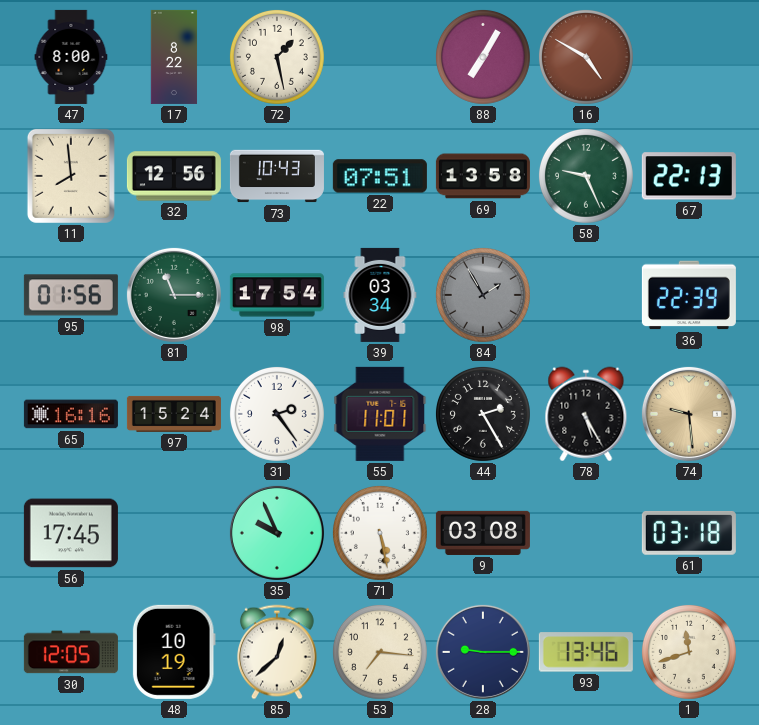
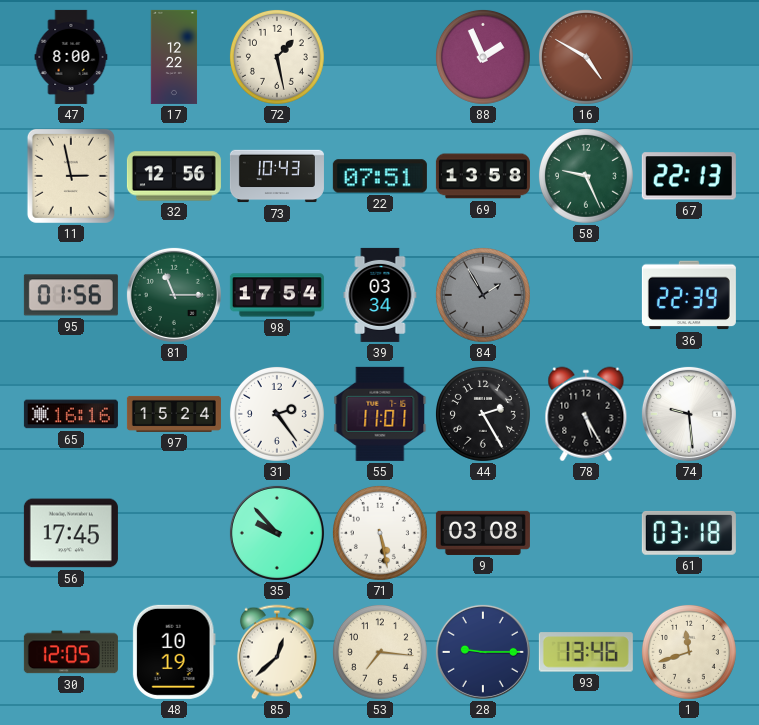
17: 8:22 -> 12:22
88: 7:05 -> 1:56
11: 7:59 -> 2:58
74 dial: champagne -> white
35: 9:56 -> 9:53
